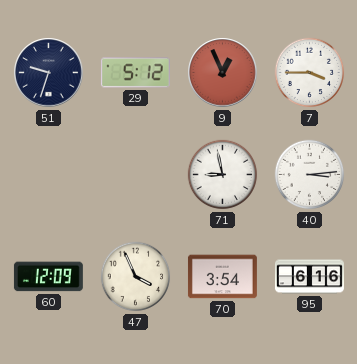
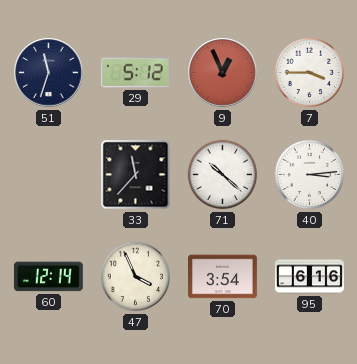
51: 9:33 -> 11:33
33: none -> 11:37
71: 8:58 -> 10:22
60: 12:09 -> 12:14
